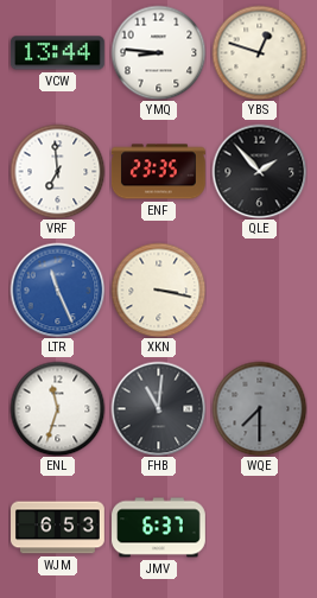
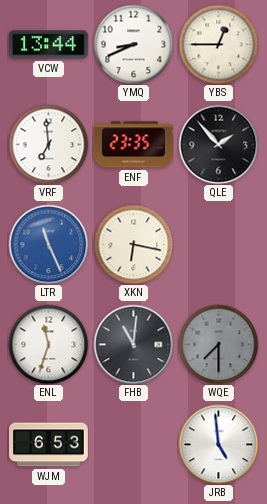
YMQ: 8:46 -> 8:41
YBS: 12:48 -> 12:45
XKN: 3:17 -> 6:17
JMV: 6:37 -> none
JRB: none -> 4:59
